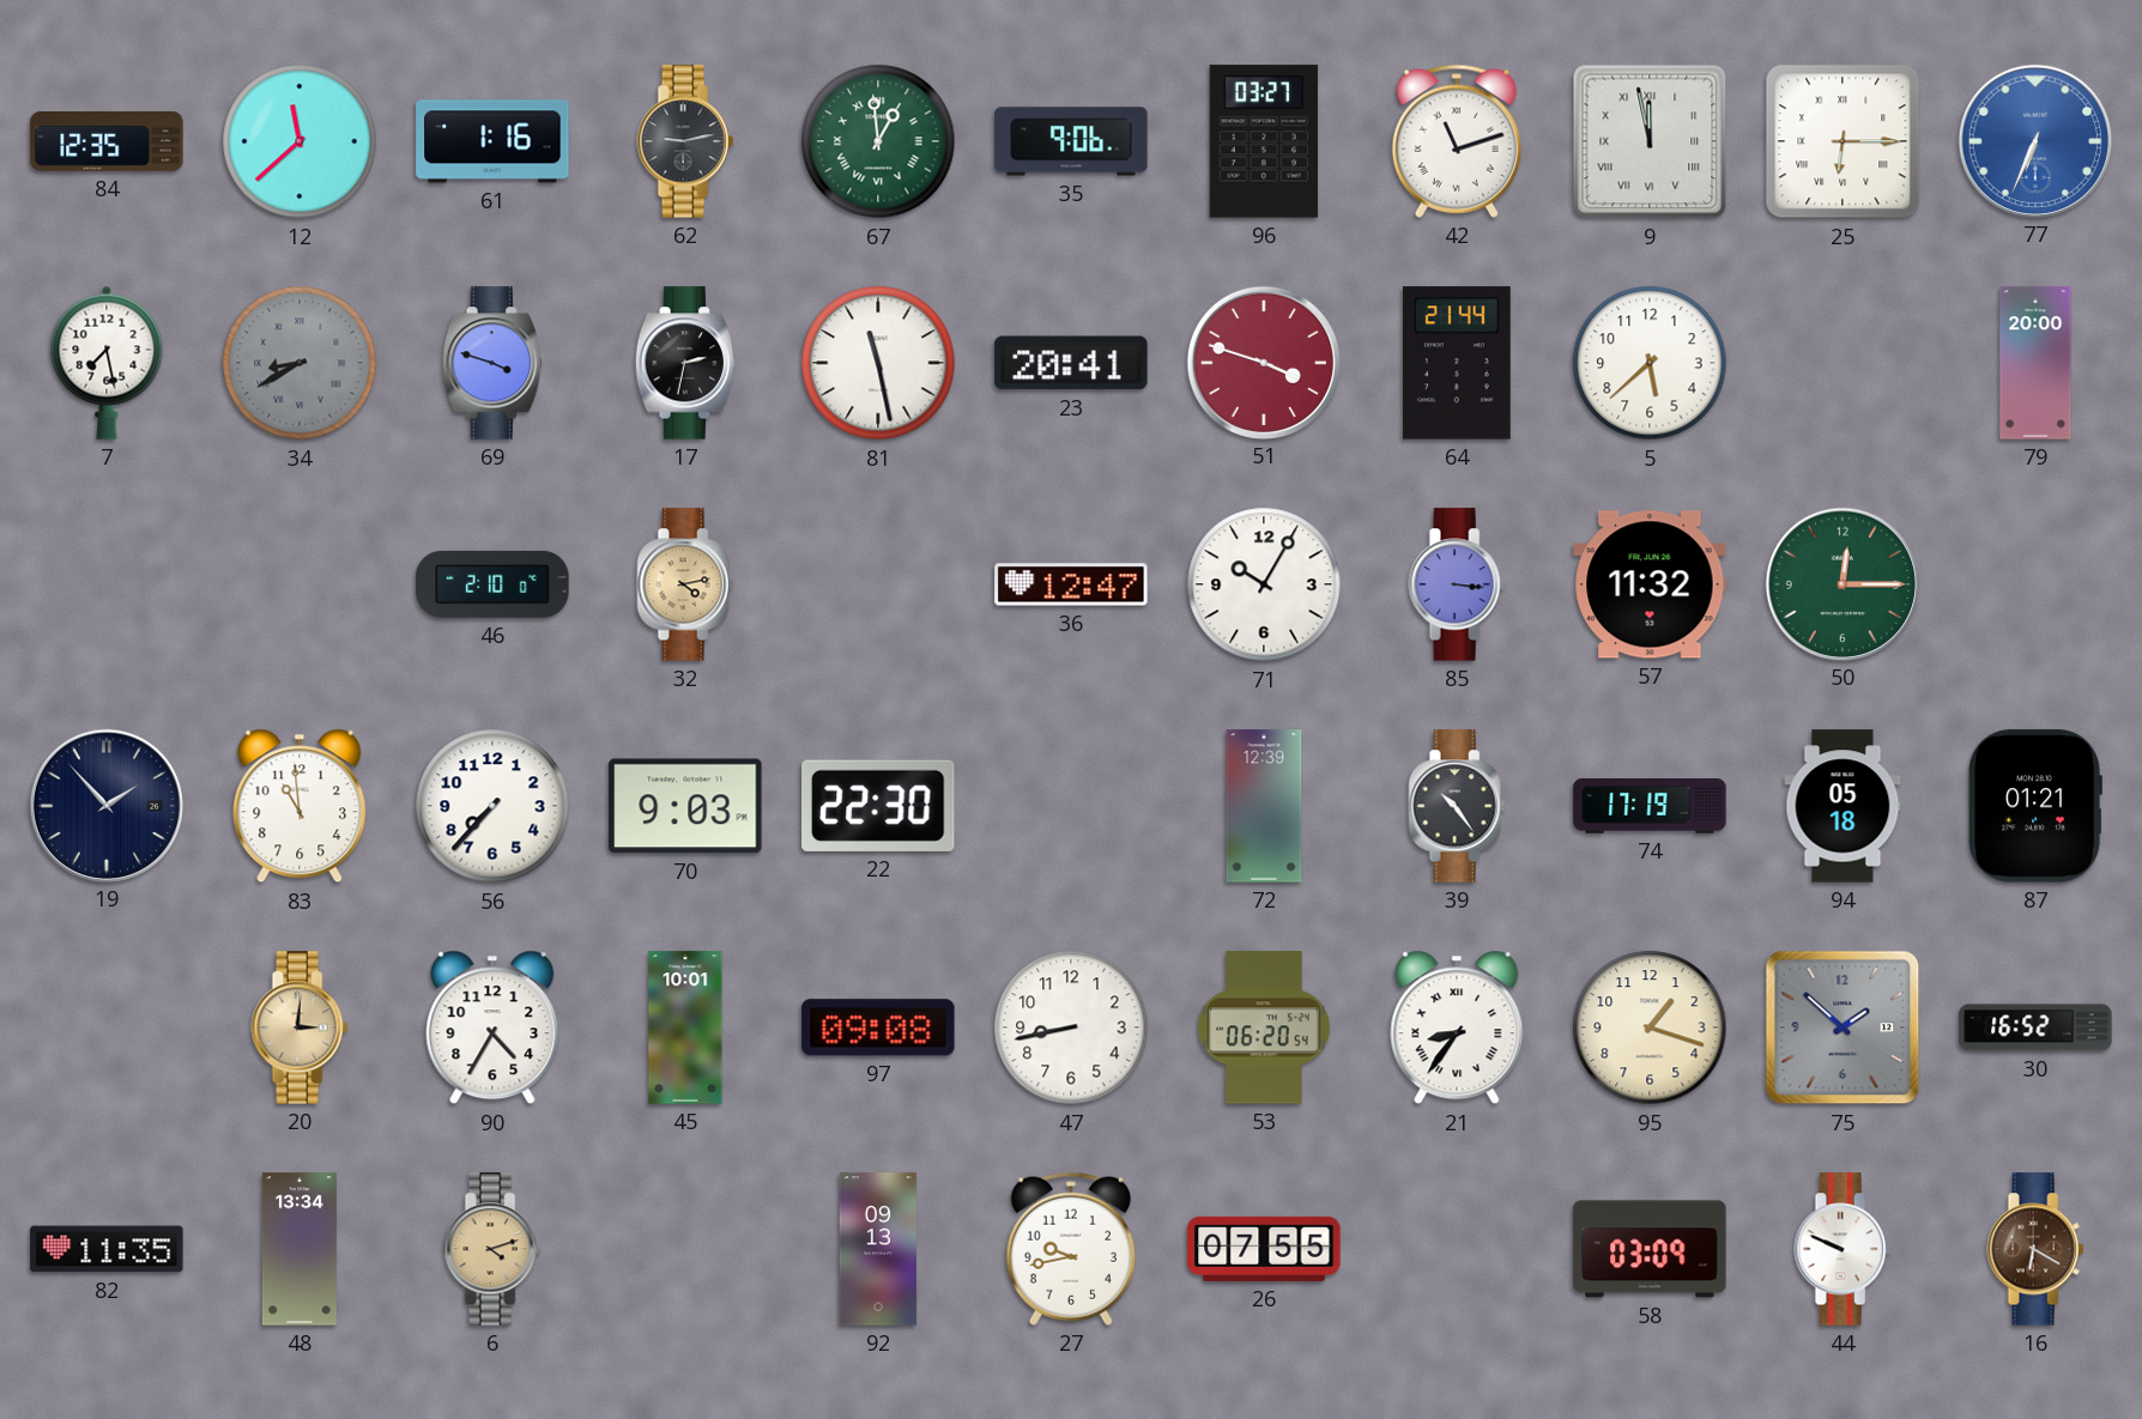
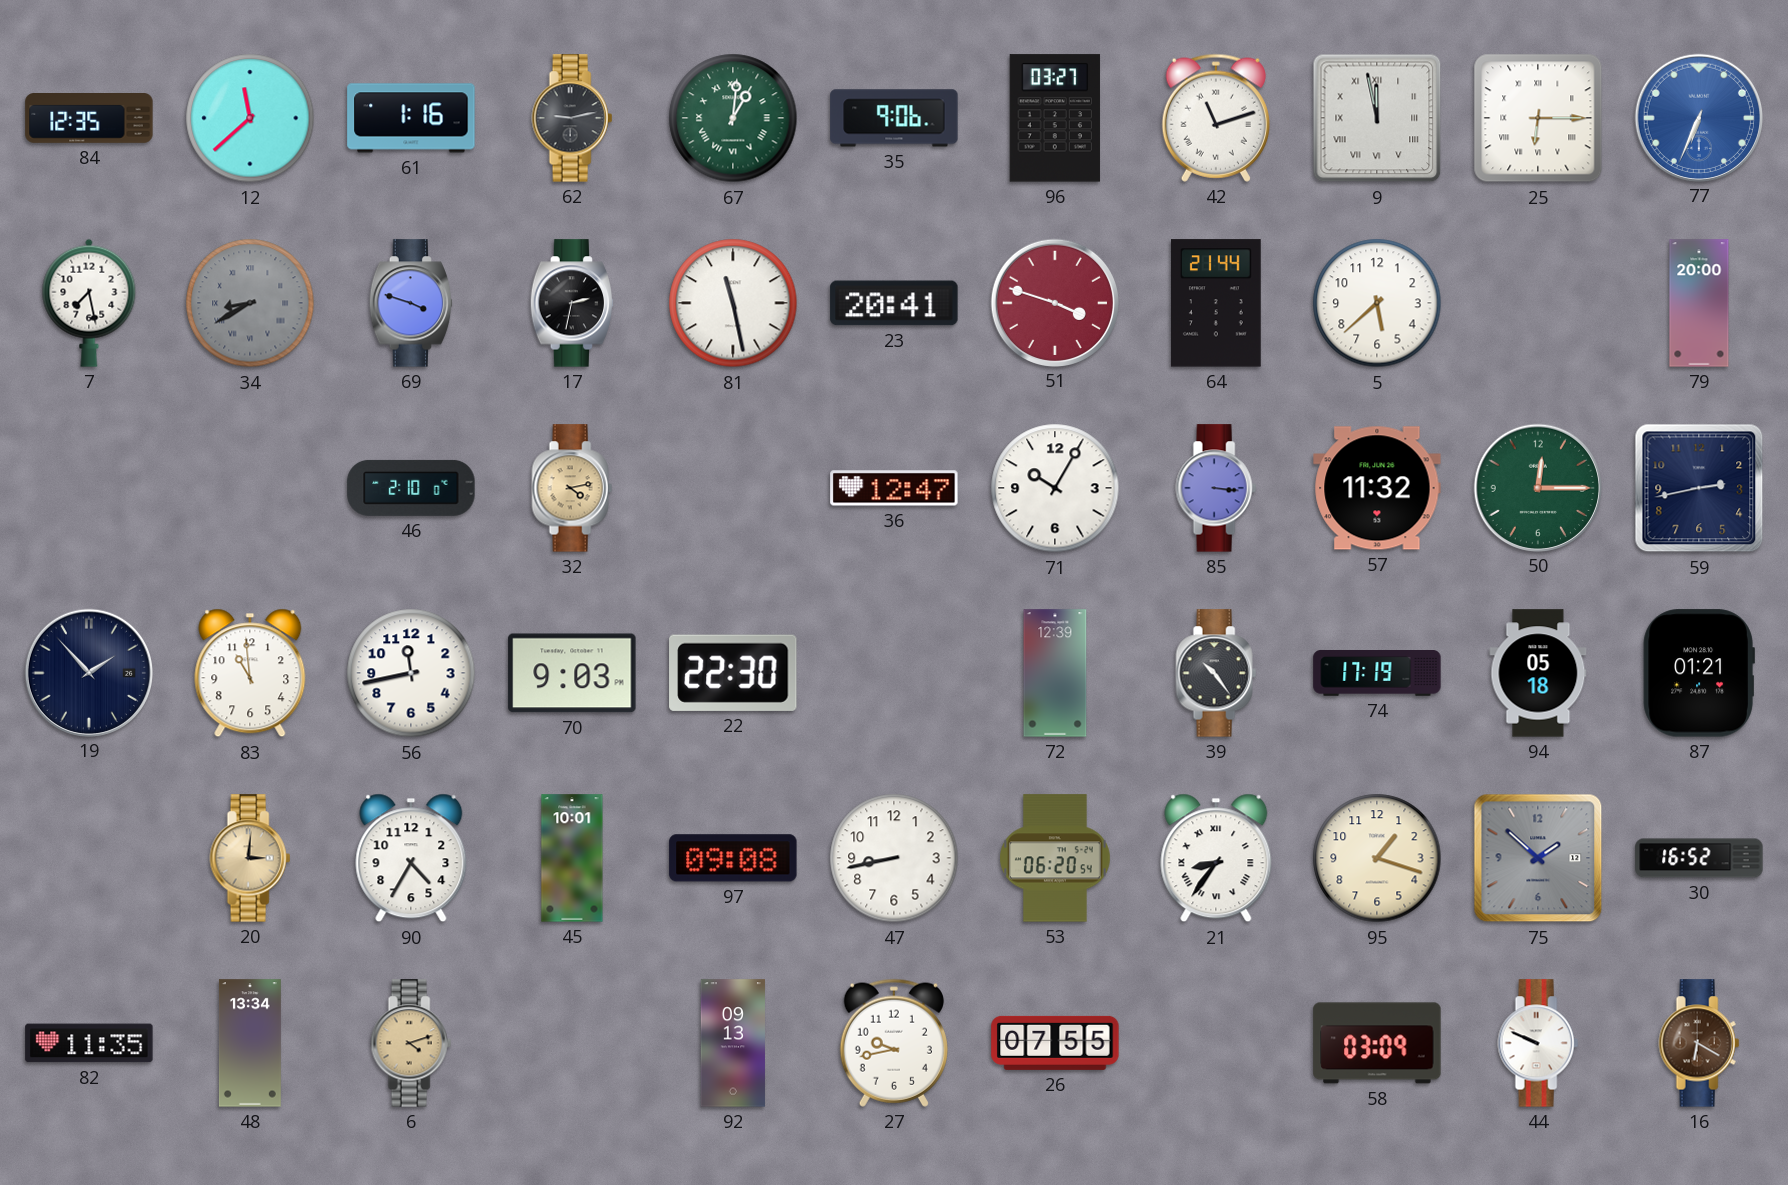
67: 12:59 -> 1:01
59: none -> 2:43
56: 7:37 -> 11:43
